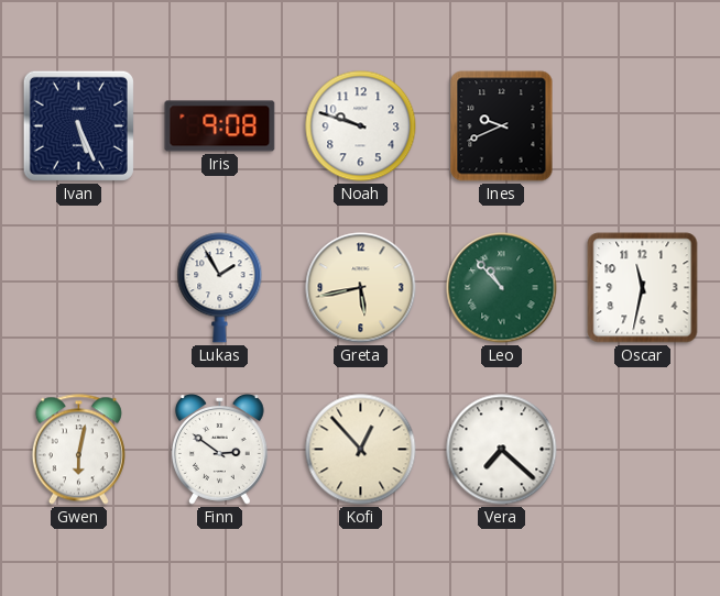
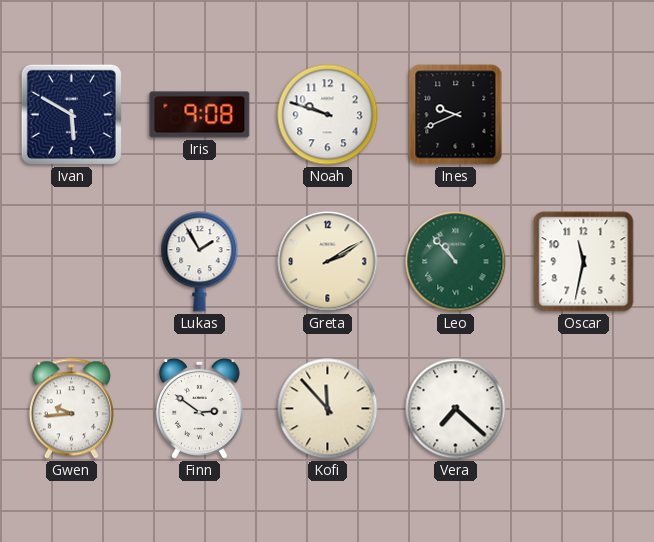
Ivan: 5:26 -> 5:50
Greta: 5:43 -> 2:10
Gwen: 6:02 -> 9:44
Kofi: 12:53 -> 11:53
